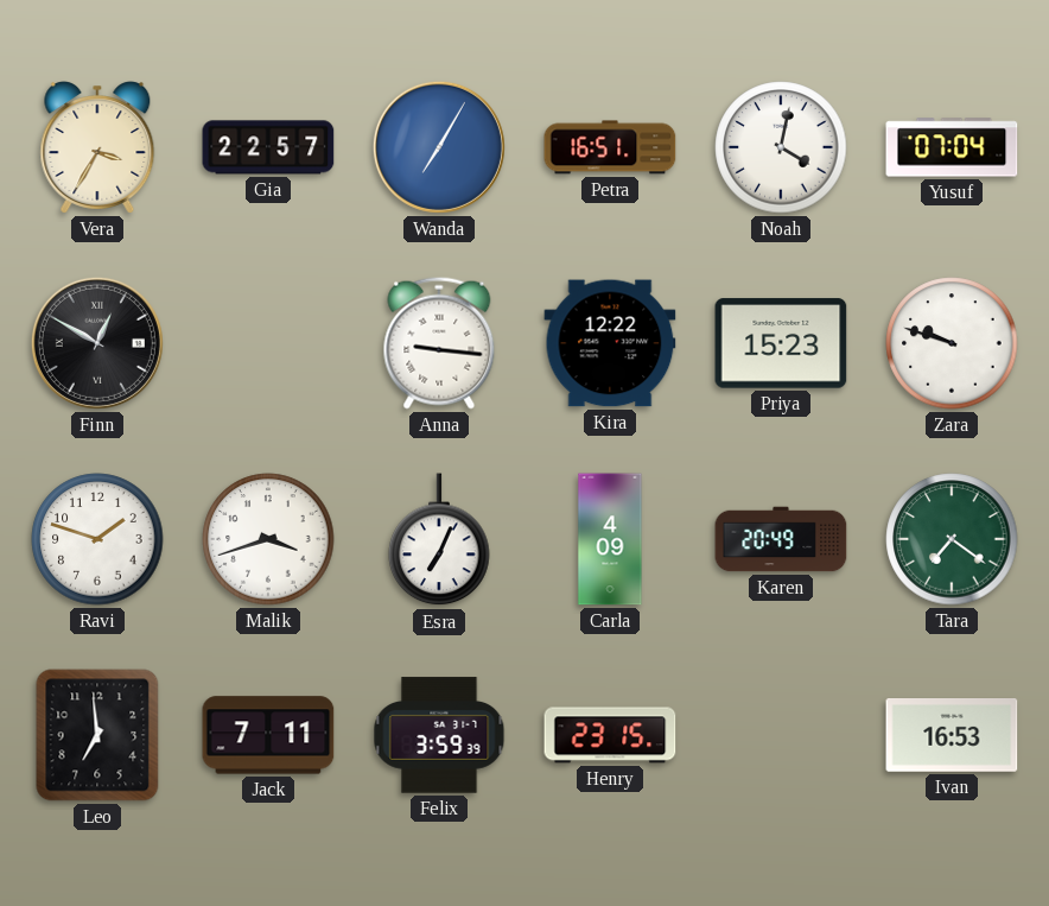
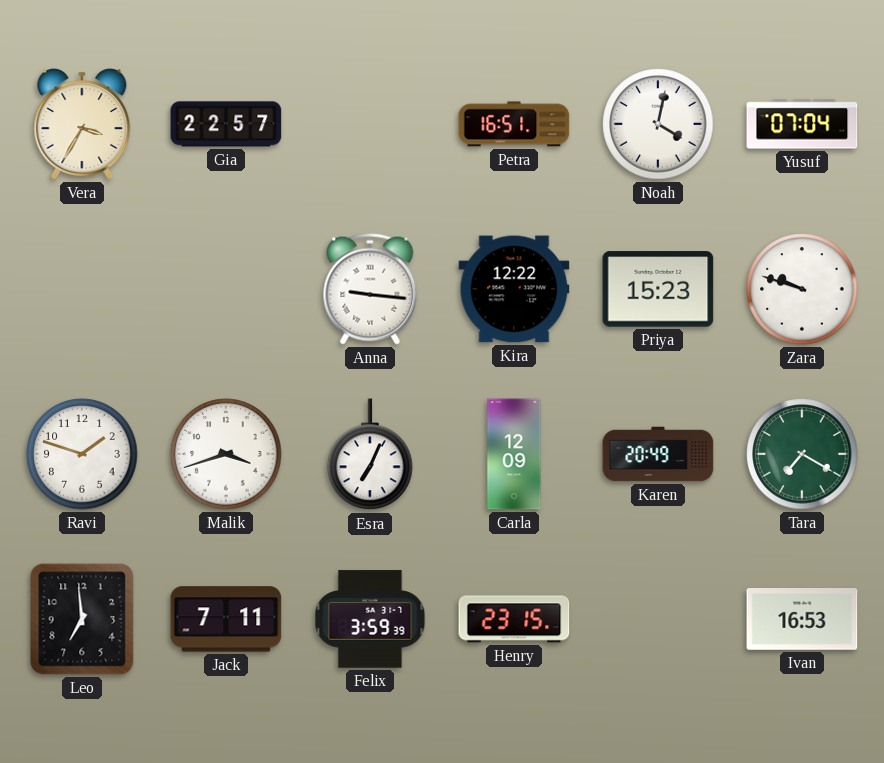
Wanda: 7:05 -> none
Finn: 12:50 -> none
Carla: 4:09 -> 12:09
Tara: 7:21 -> 7:20
